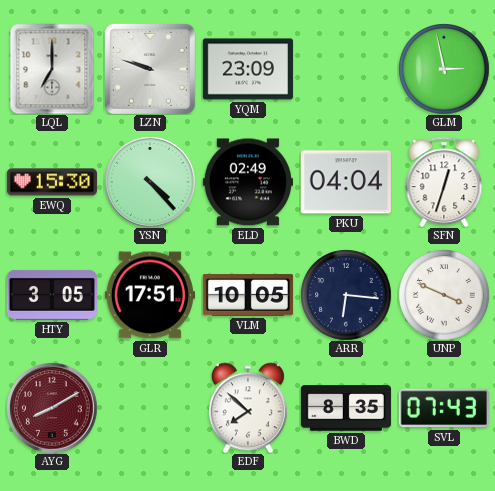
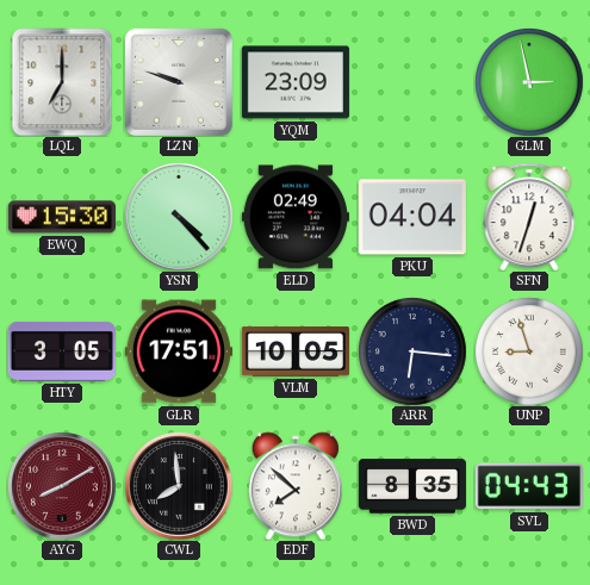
UNP: 3:49 -> 8:57
CWL: none -> 7:59
SVL: 07:43 -> 04:43
